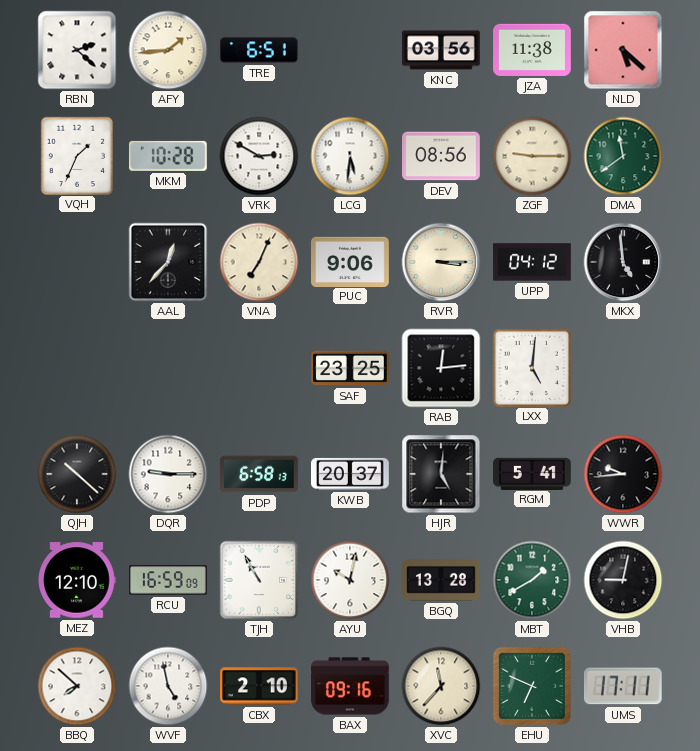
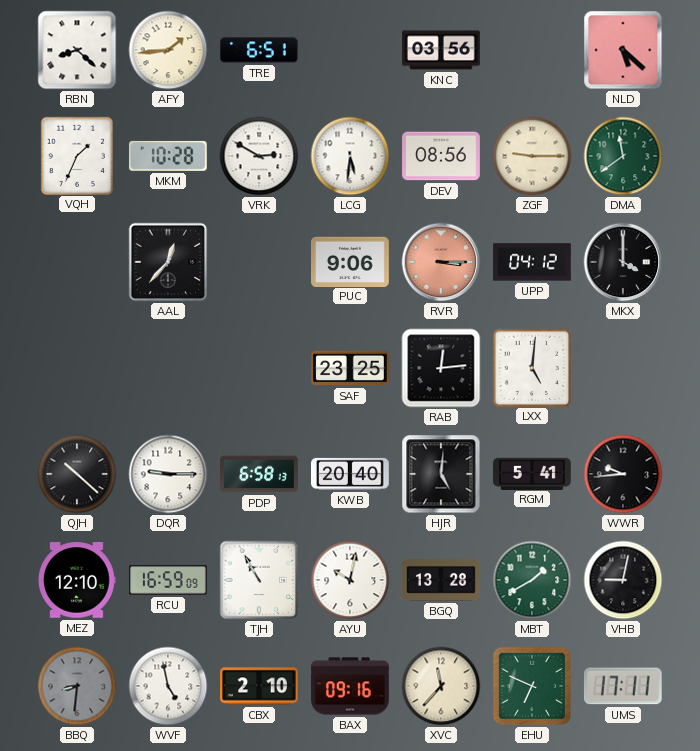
RBN: 2:22 -> 8:22
JZA: 11:38 -> none
VNA: 7:04 -> none
RVR dial: cream -> salmon
MKX: 4:59 -> 4:00
KWB: 20:37 -> 20:40
BBQ: 7:52 -> 8:31
BBQ dial: white -> grey
